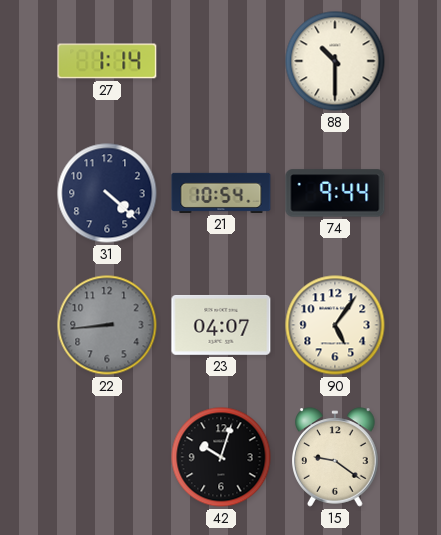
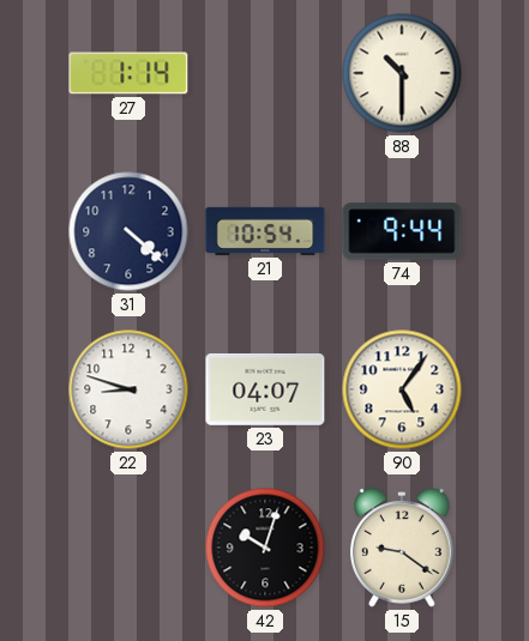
22: 8:44 -> 8:48
22 dial: grey -> white
